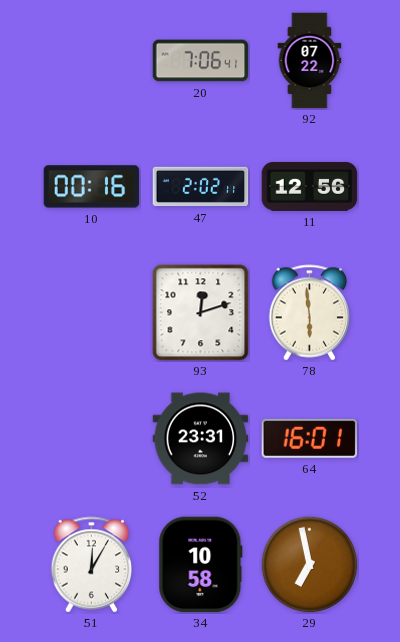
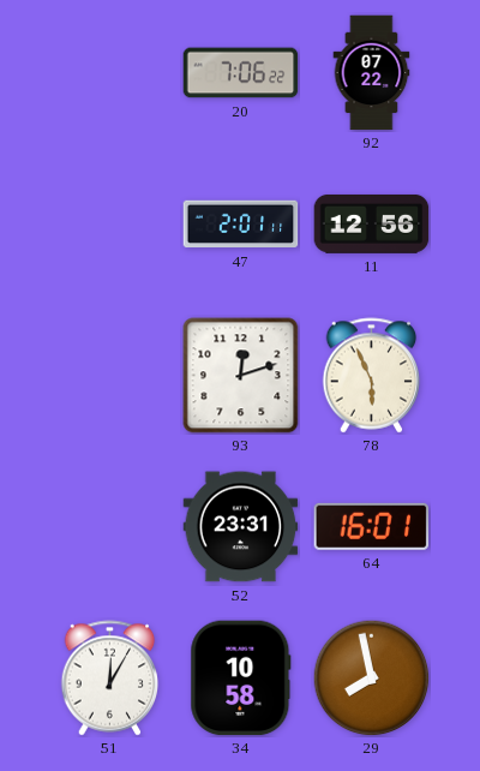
20: 7:06:41 -> 7:06:22
10: 00:16 -> none
47: 2:02 -> 2:01
78: 5:59 -> 5:56
29: 6:58 -> 7:58
